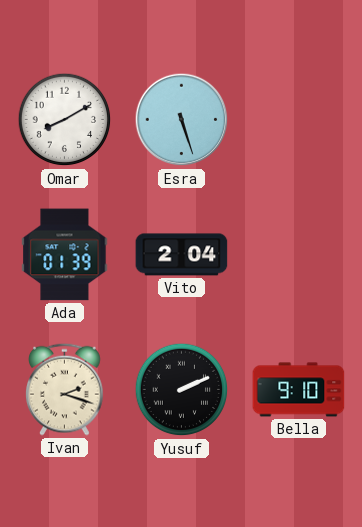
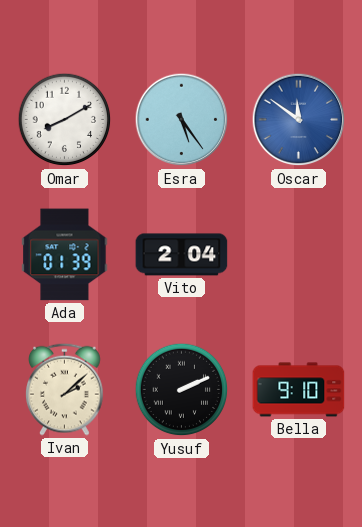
Esra: 5:27 -> 5:24
Oscar: none -> 11:51
Ivan: 2:18 -> 2:08
